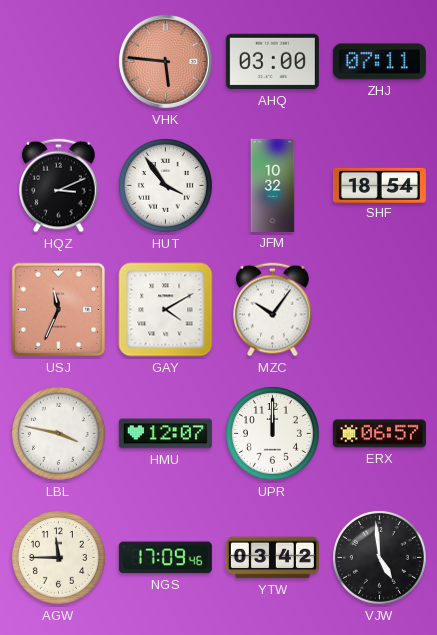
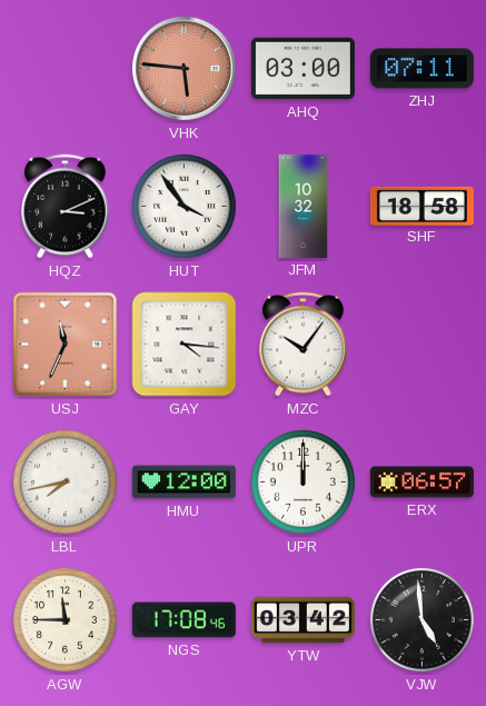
SHF: 18:54 -> 18:58
GAY: 4:10 -> 4:16
LBL: 3:47 -> 7:43
HMU: 12:07 -> 12:00
NGS: 17:09 -> 17:08
